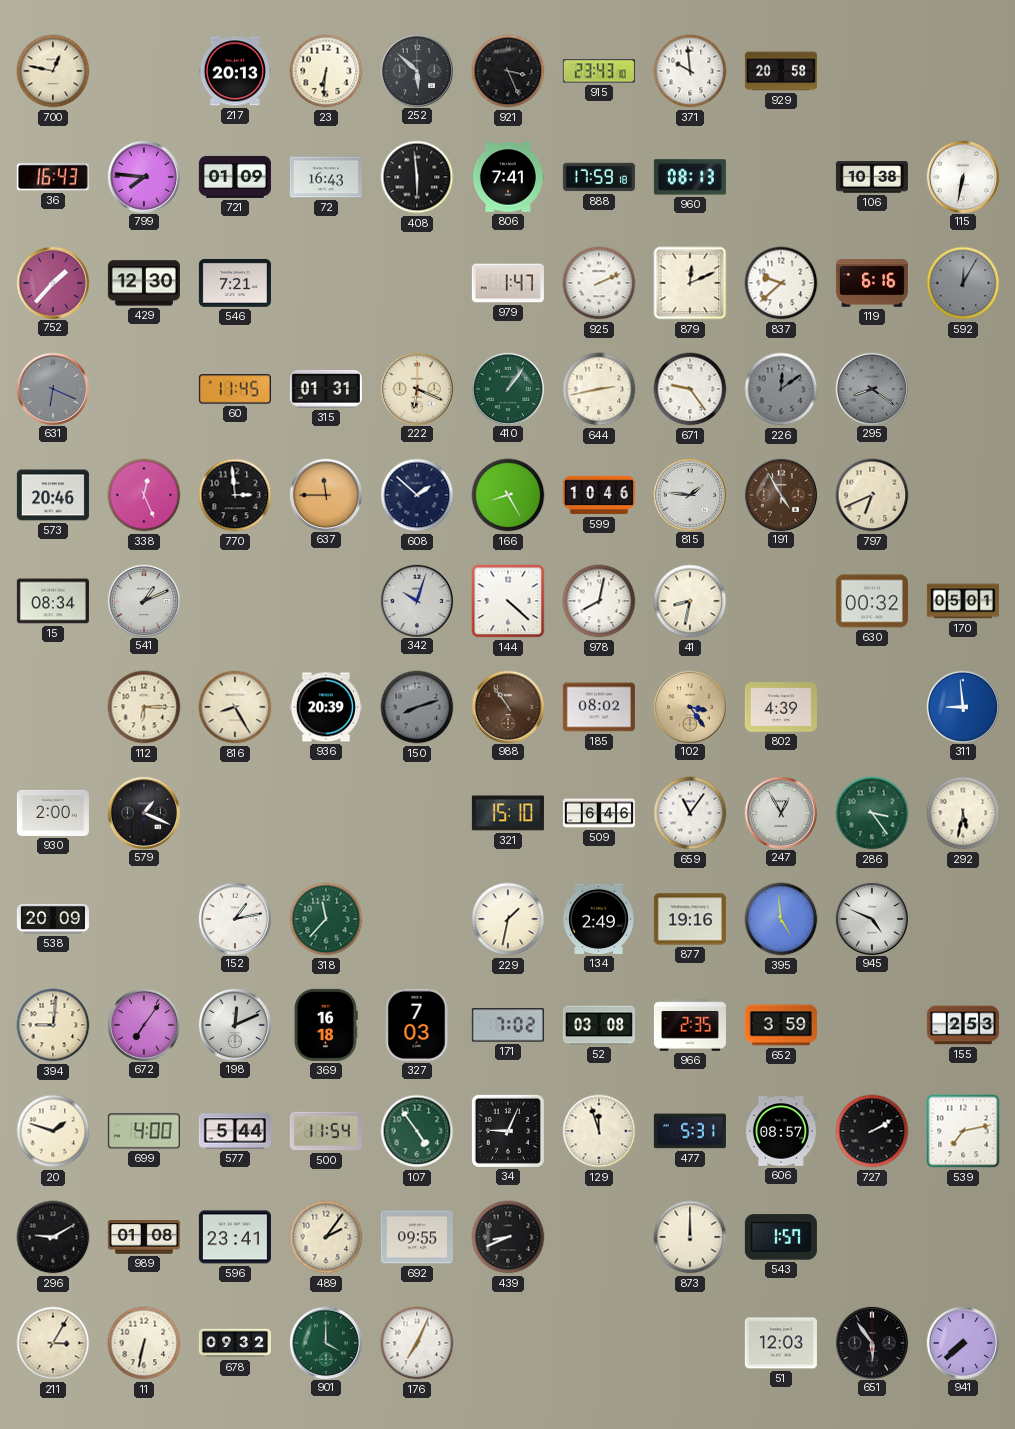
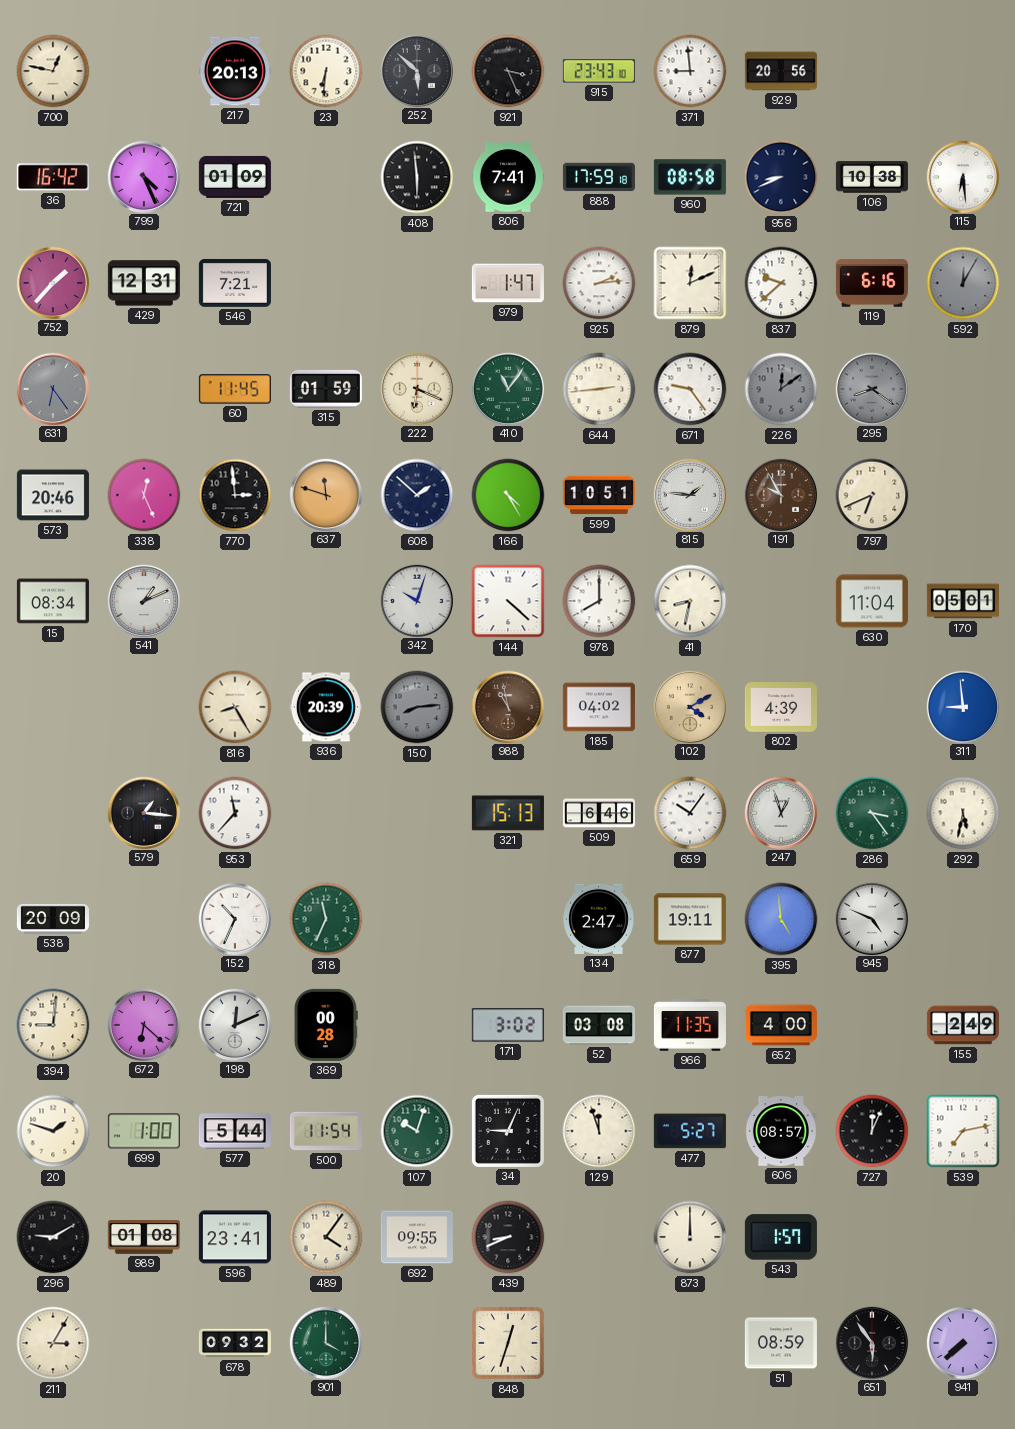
371: 9:59 -> 8:59
929: 20:58 -> 20:56
36: 16:43 -> 16:42
799: 7:46 -> 4:26
72: 16:43 -> none
960: 08:13 -> 08:58
956: none -> 8:41
115: 6:32 -> 6:29
429: 12:30 -> 12:31
925: 2:11 -> 2:14
631: 6:19 -> 6:24
315: 01:31 -> 01:59
410: 1:06 -> 11:06
644: 2:43 -> 2:44
637: 11:45 -> 11:48
166: 8:25 -> 4:25
599: 10:46 -> 10:51
191: 4:55 -> 9:55
978: 8:02 -> 8:00
630: 00:32 -> 11:04
112: 6:15 -> none
150: 8:12 -> 8:14
988: 10:54 -> 10:58
185: 08:02 -> 04:02
102: 3:24 -> 4:10
930: 2:00 -> none
579: 1:19 -> 1:16
953: none -> 11:37
321: 15:10 -> 15:13
659: 11:06 -> 10:06
247: 12:55 -> 12:57
152: 1:13 -> 10:34
318: 11:37 -> 11:34
229: 1:32 -> none
134: 2:49 -> 2:47
877: 19:16 -> 19:11
672: 7:06 -> 6:22
369: 16:18 -> 00:28
327: 7:03 -> none
171: 7:02 -> 3:02
966: 2:35 -> 11:35
652: 3:59 -> 4:00
155: 2:53 -> 2:49
699: 4:00 -> 1:00
107: 4:54 -> 10:03
477: 5:31 -> 5:27
727: 2:10 -> 12:04
489: 2:06 -> 4:06
11: 6:32 -> none
176: 7:04 -> none
848: none -> 12:33
51: 12:03 -> 08:59
